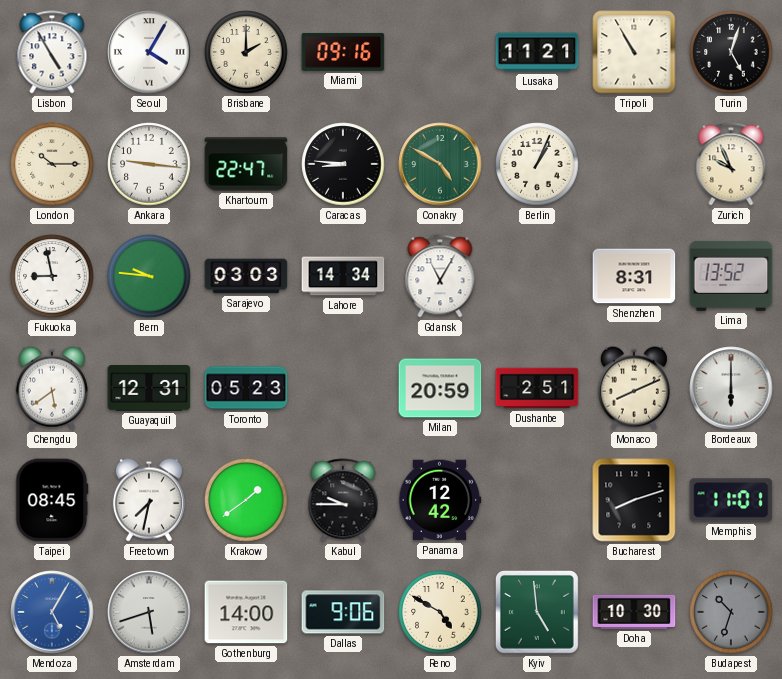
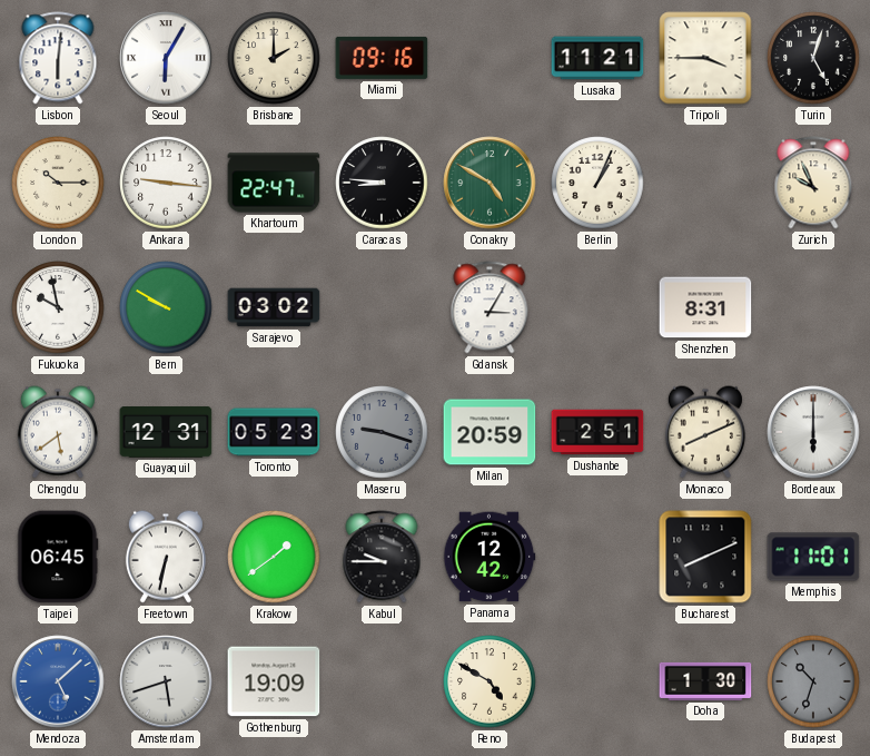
Lisbon: 4:55 -> 6:01
Seoul: 4:05 -> 6:05
Tripoli: 10:55 -> 3:45
Fukuoka: 8:58 -> 9:58
Bern: 9:46 -> 9:50
Sarajevo: 03:03 -> 03:02
Lahore: 14:34 -> none
Gdansk: 11:05 -> 3:05
Lima: 13:52 -> none
Maseru: none -> 9:18
Taipei: 08:45 -> 06:45
Freetown: 7:32 -> 6:32
Bucharest: 8:12 -> 8:11
Mendoza: 5:05 -> 5:08
Gothenburg: 14:00 -> 19:09
Dallas: 9:06 -> none
Kyiv: 4:59 -> none
Doha: 10:30 -> 1:30
